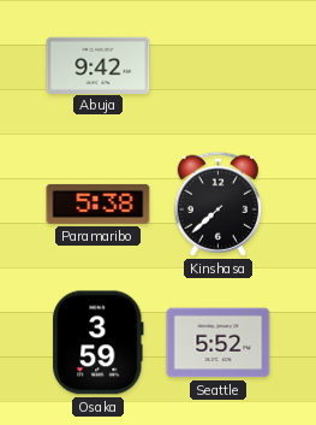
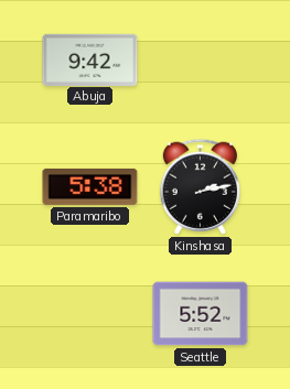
Kinshasa: 7:38 -> 2:13
Osaka: 3:59 -> none
